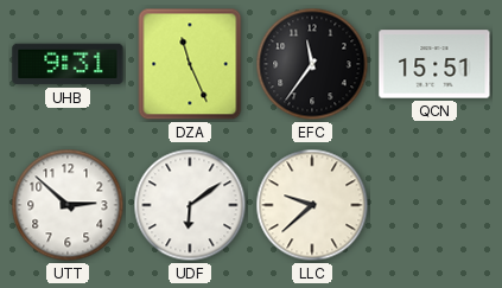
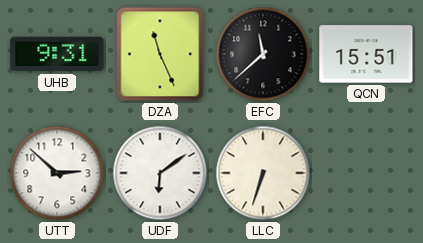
EFC: 11:36 -> 11:38
LLC: 9:38 -> 6:33
